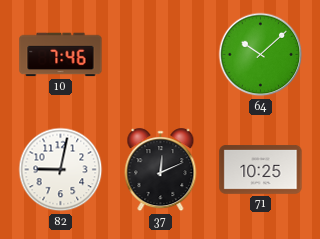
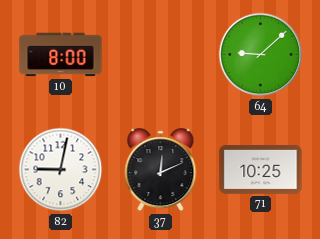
10: 7:46 -> 8:00
64: 10:08 -> 9:08
